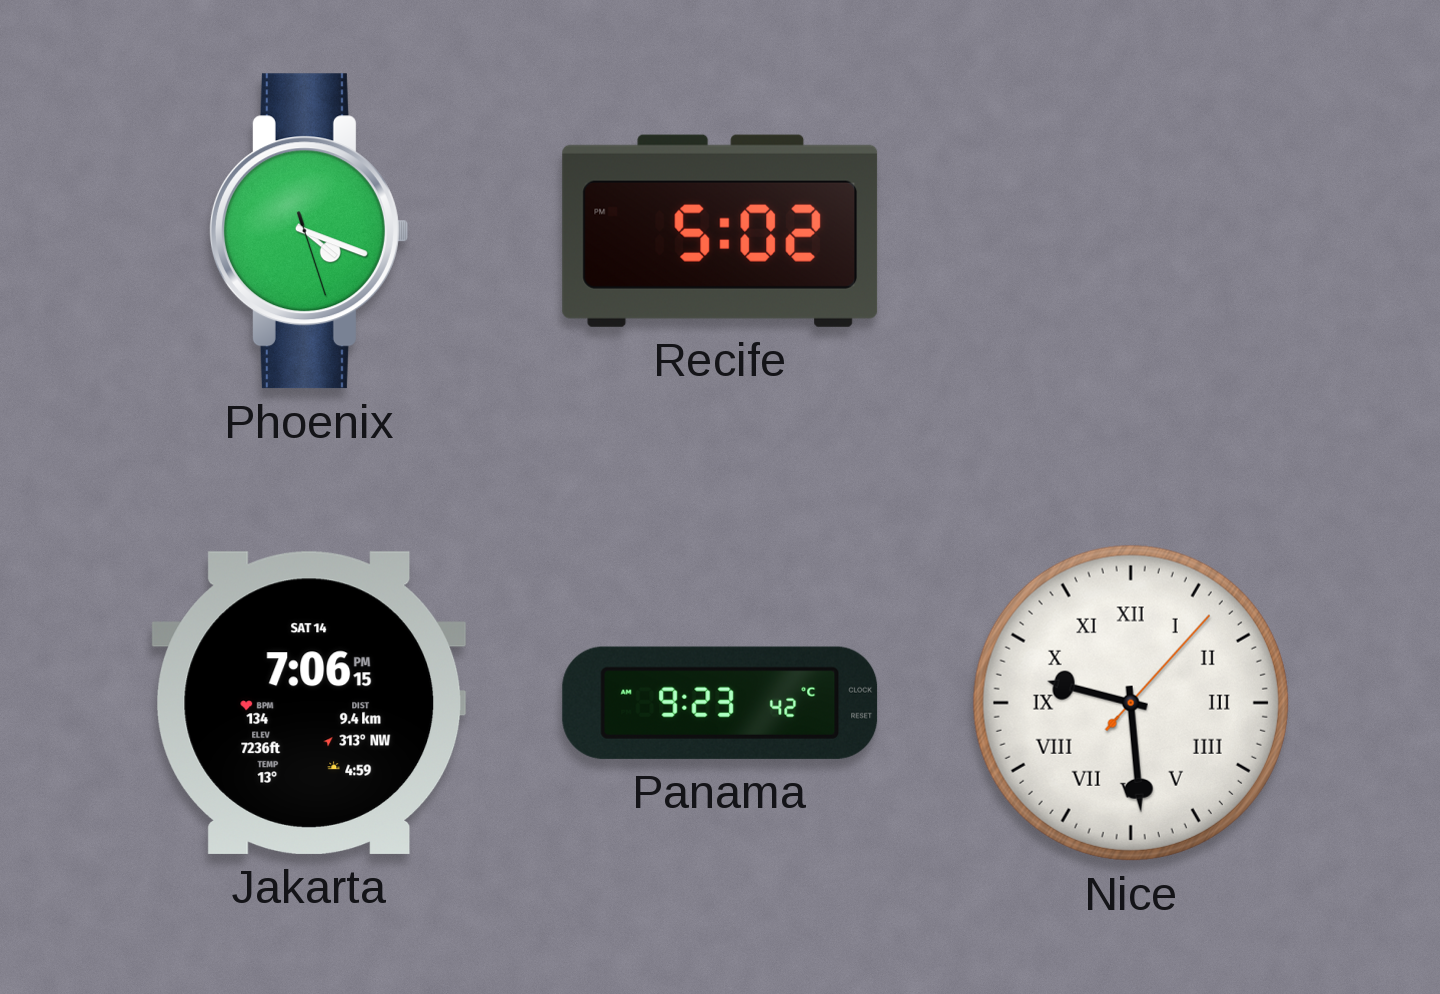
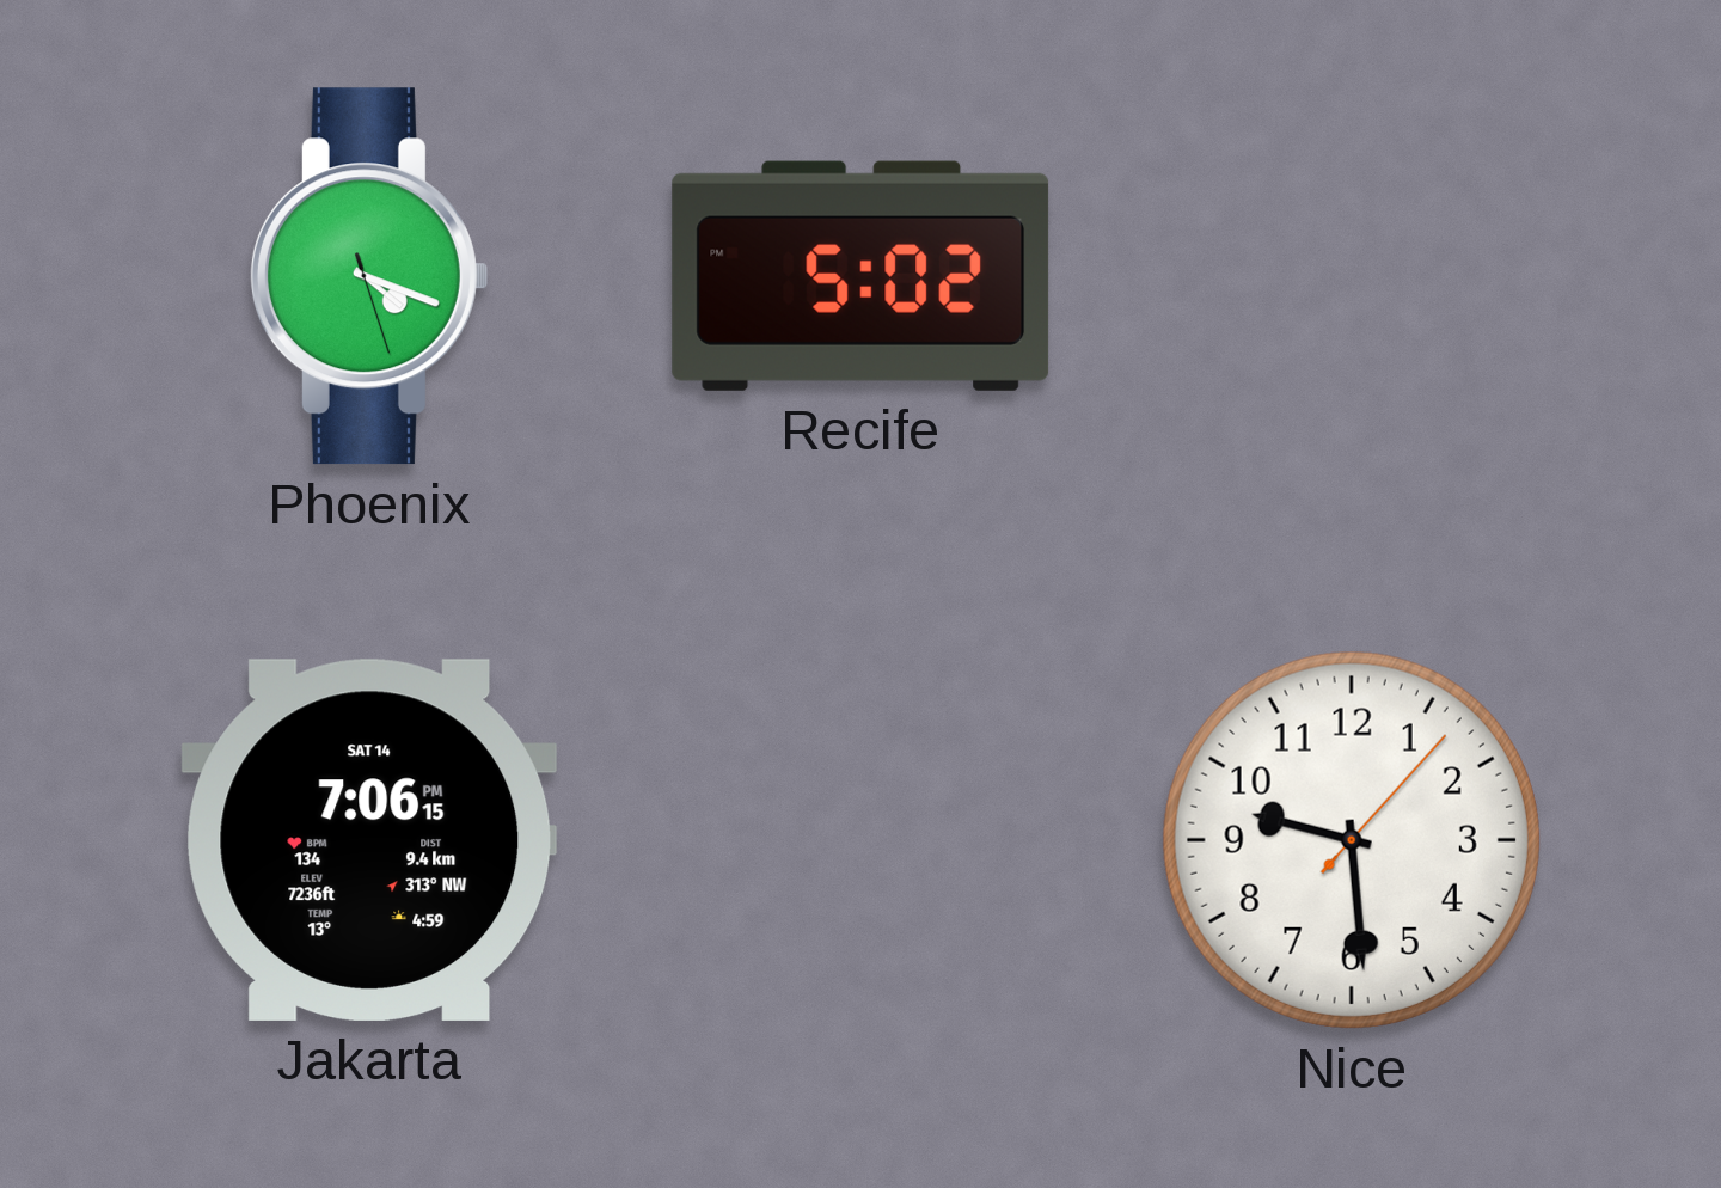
Panama: 9:23 -> none
Nice numerals: Roman -> Arabic
